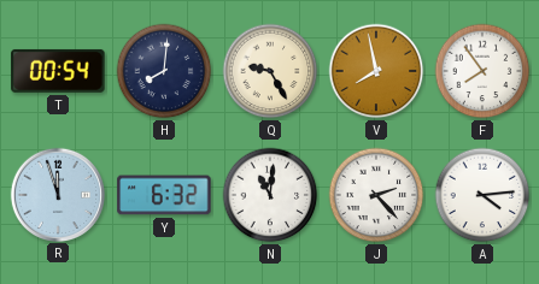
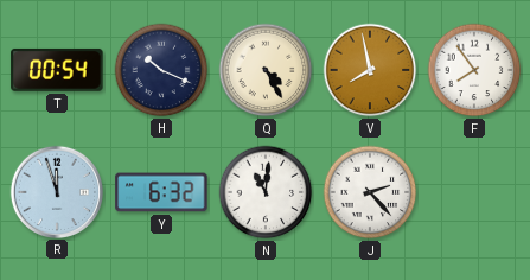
H: 8:01 -> 10:19
Q: 9:25 -> 4:25
A: 4:14 -> none
